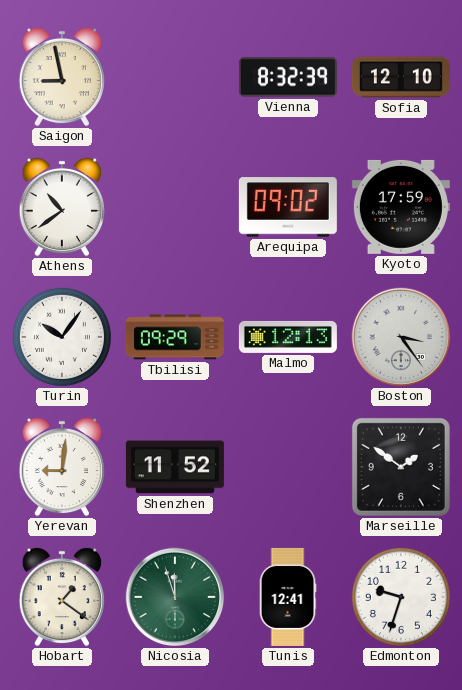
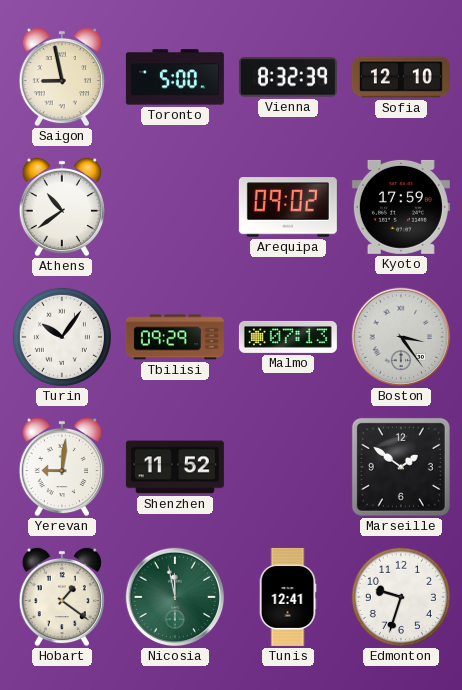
Toronto: none -> 5:00
Malmo: 12:13 -> 07:13
Nicosia: 11:57 -> 11:58
